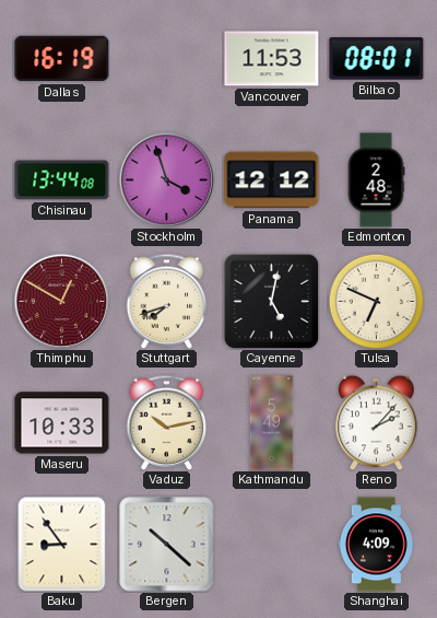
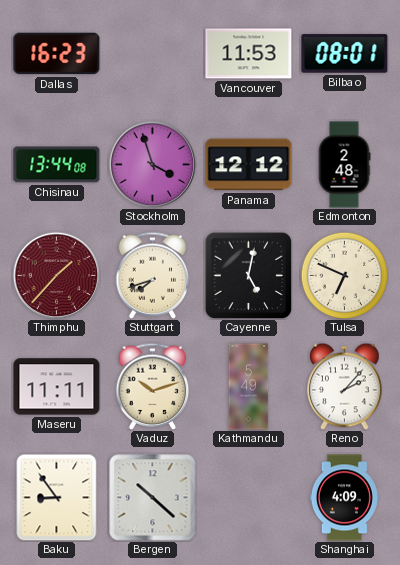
Dallas: 16:19 -> 16:23
Thimphu: 12:50 -> 1:37
Maseru: 10:33 -> 11:11
Vaduz: 10:13 -> 10:12
